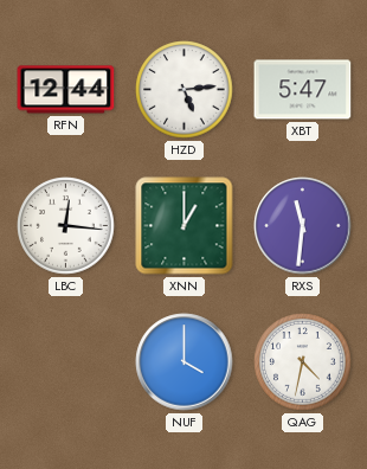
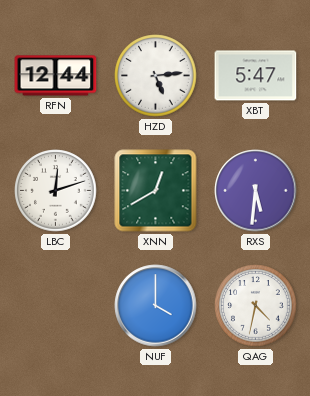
LBC: 12:16 -> 12:12
XNN: 1:00 -> 12:40
RXS: 11:31 -> 5:31
